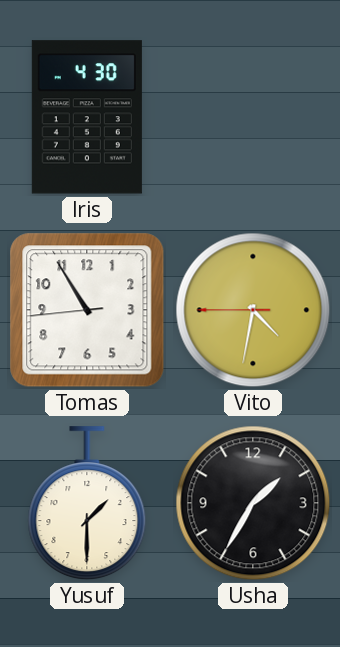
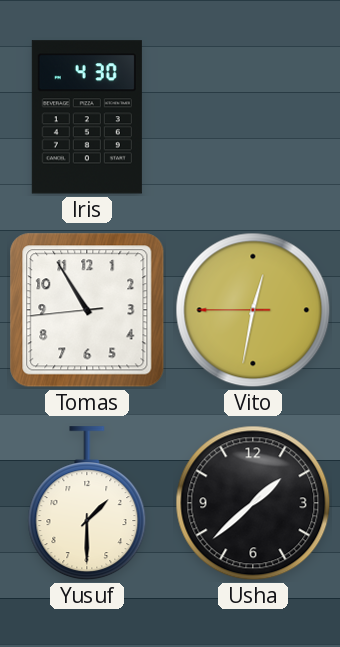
Vito: 4:31 -> 12:31
Usha: 1:35 -> 1:38
